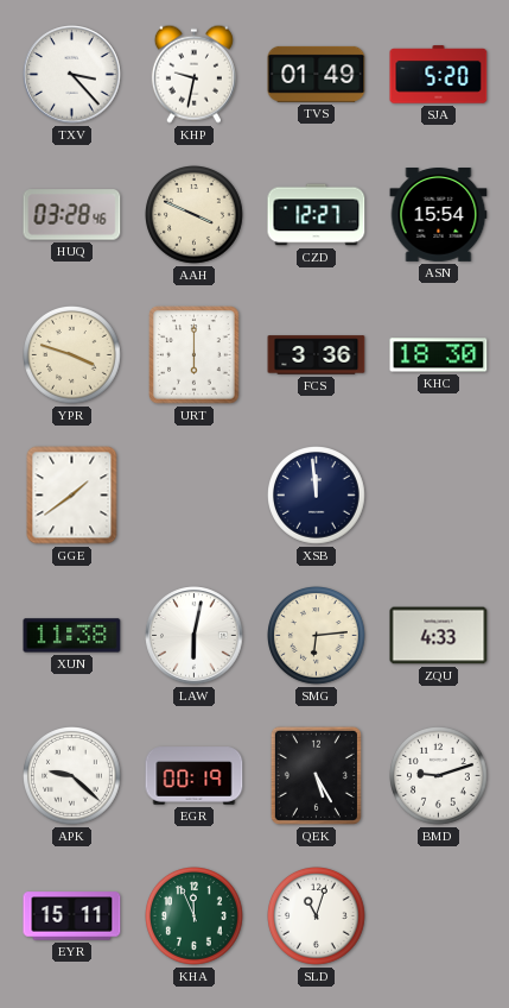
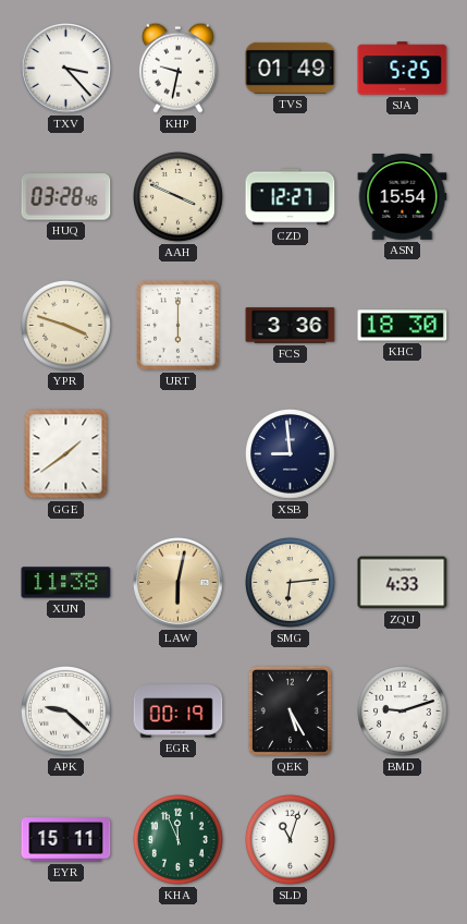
SJA: 5:20 -> 5:25
XSB: 11:59 -> 8:59
LAW dial: white -> champagne
